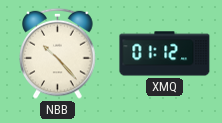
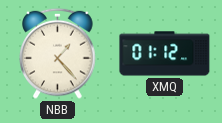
NBB: 10:23 -> 1:23
